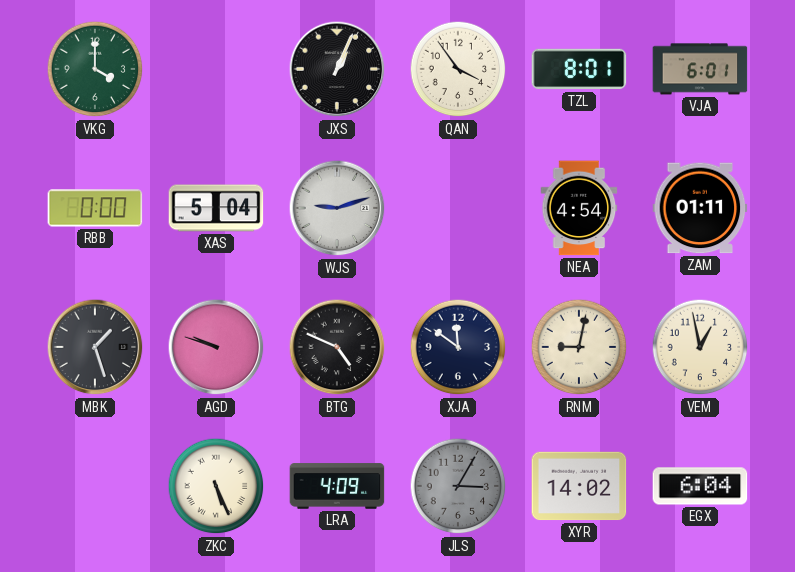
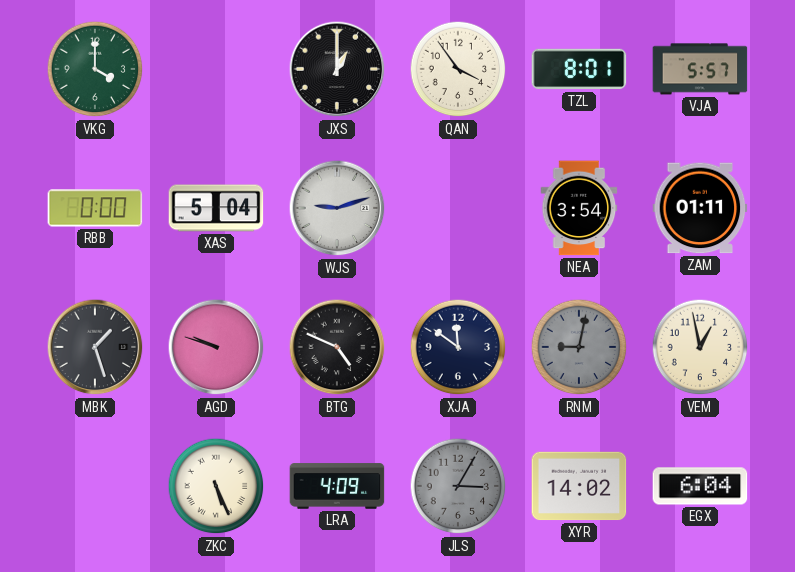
JXS: 1:04 -> 1:00
VJA: 6:01 -> 5:57
NEA: 4:54 -> 3:54
RNM dial: cream -> grey
